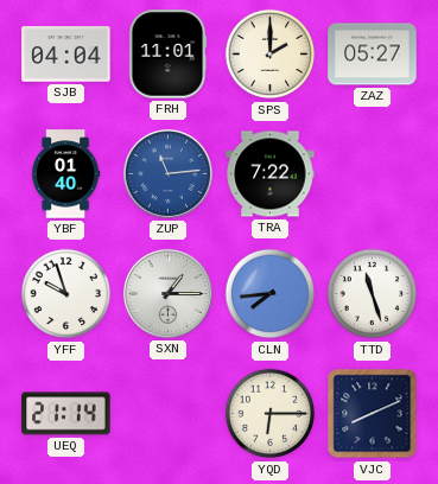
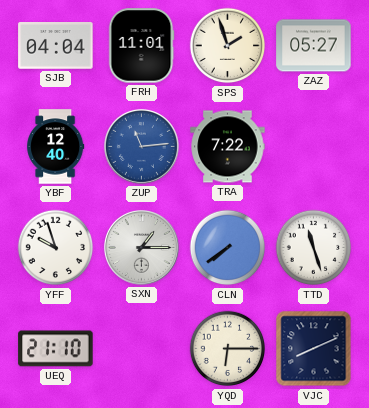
SPS: 2:00 -> 1:57
YBF: 01:40 -> 12:40
CLN: 7:44 -> 7:39
UEQ: 21:14 -> 21:10
